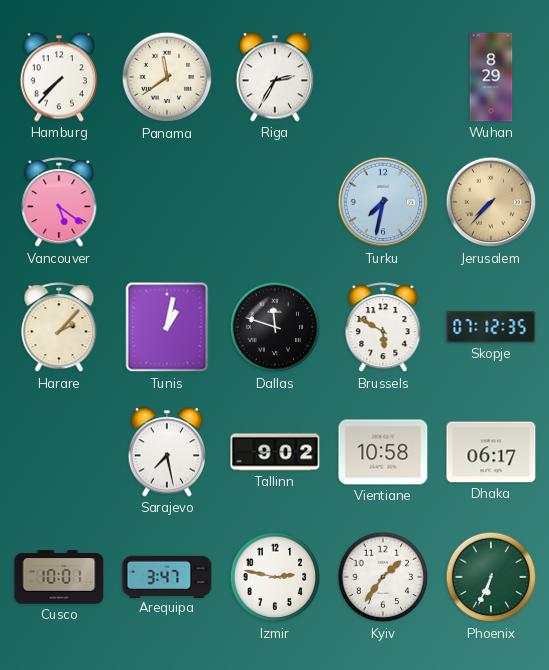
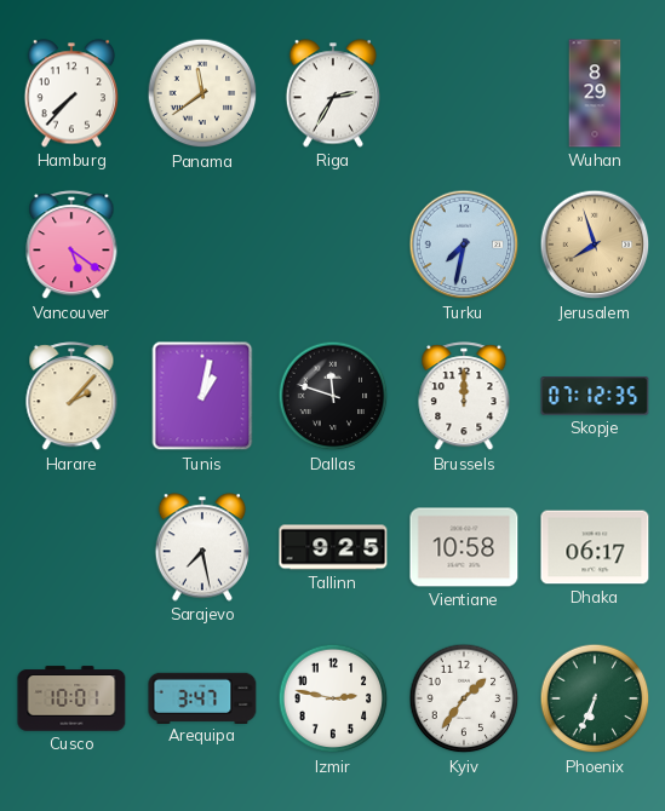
Jerusalem: 7:37 -> 7:57
Brussels: 5:50 -> 12:00
Tallinn: 9:02 -> 9:25
